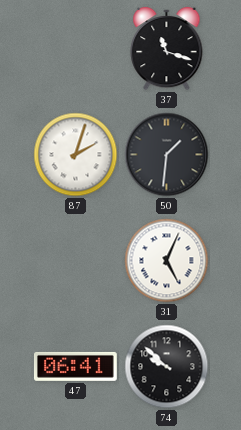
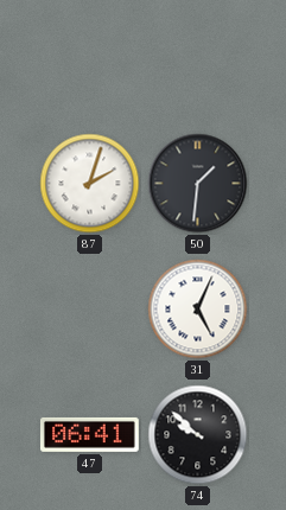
37: 11:18 -> none
